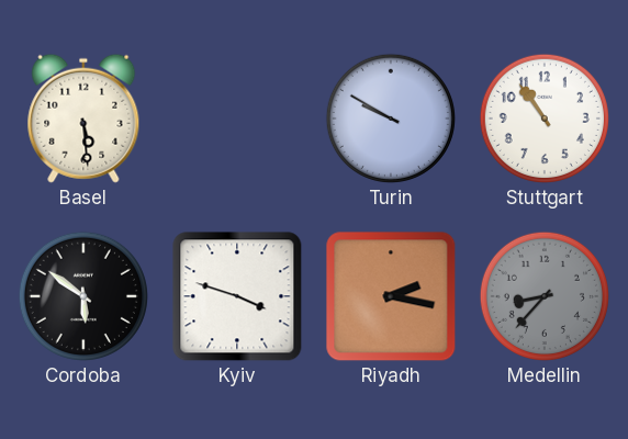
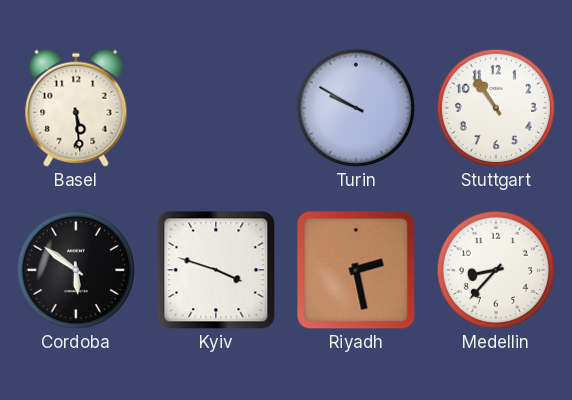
Riyadh: 2:17 -> 2:28
Medellin dial: grey -> white
